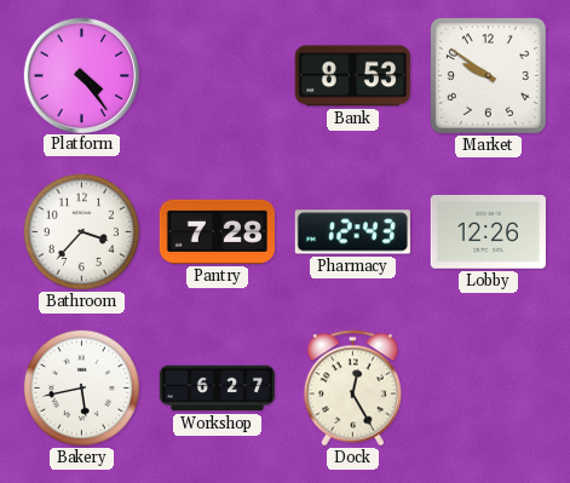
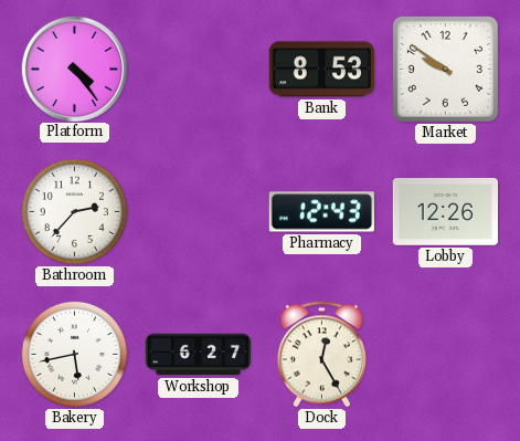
Bathroom: 3:37 -> 2:37
Pantry: 7:28 -> none
